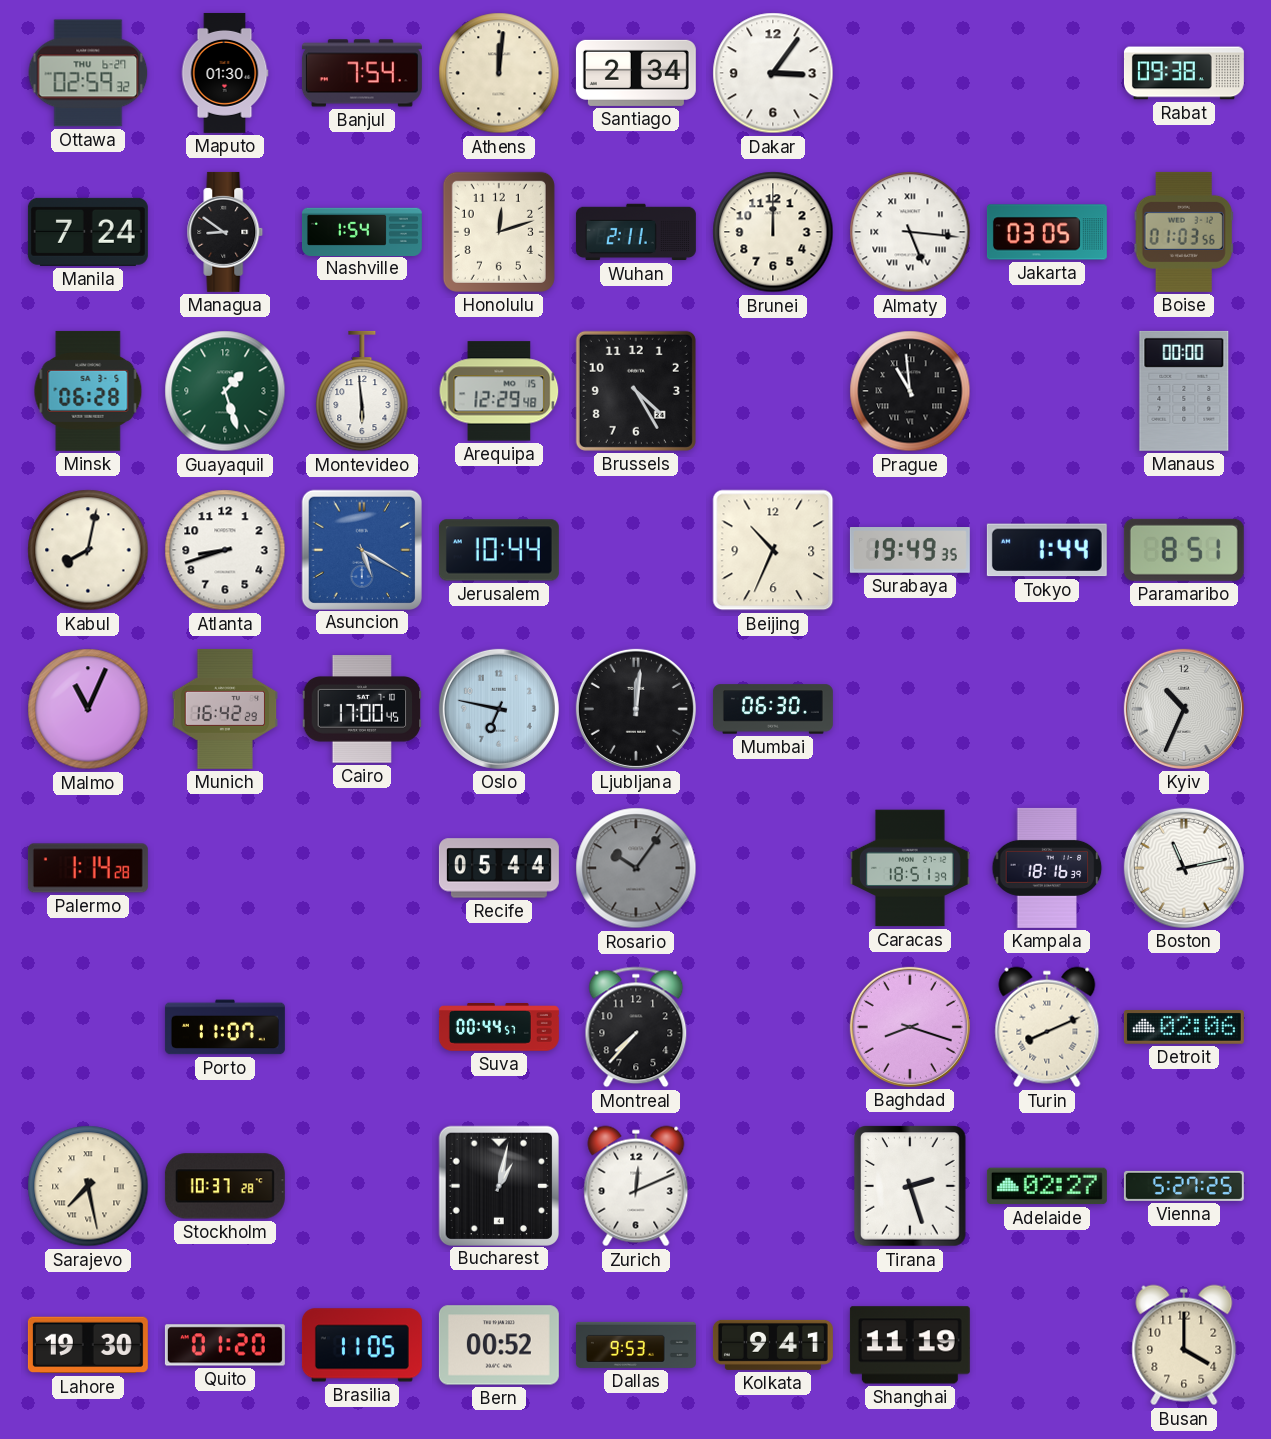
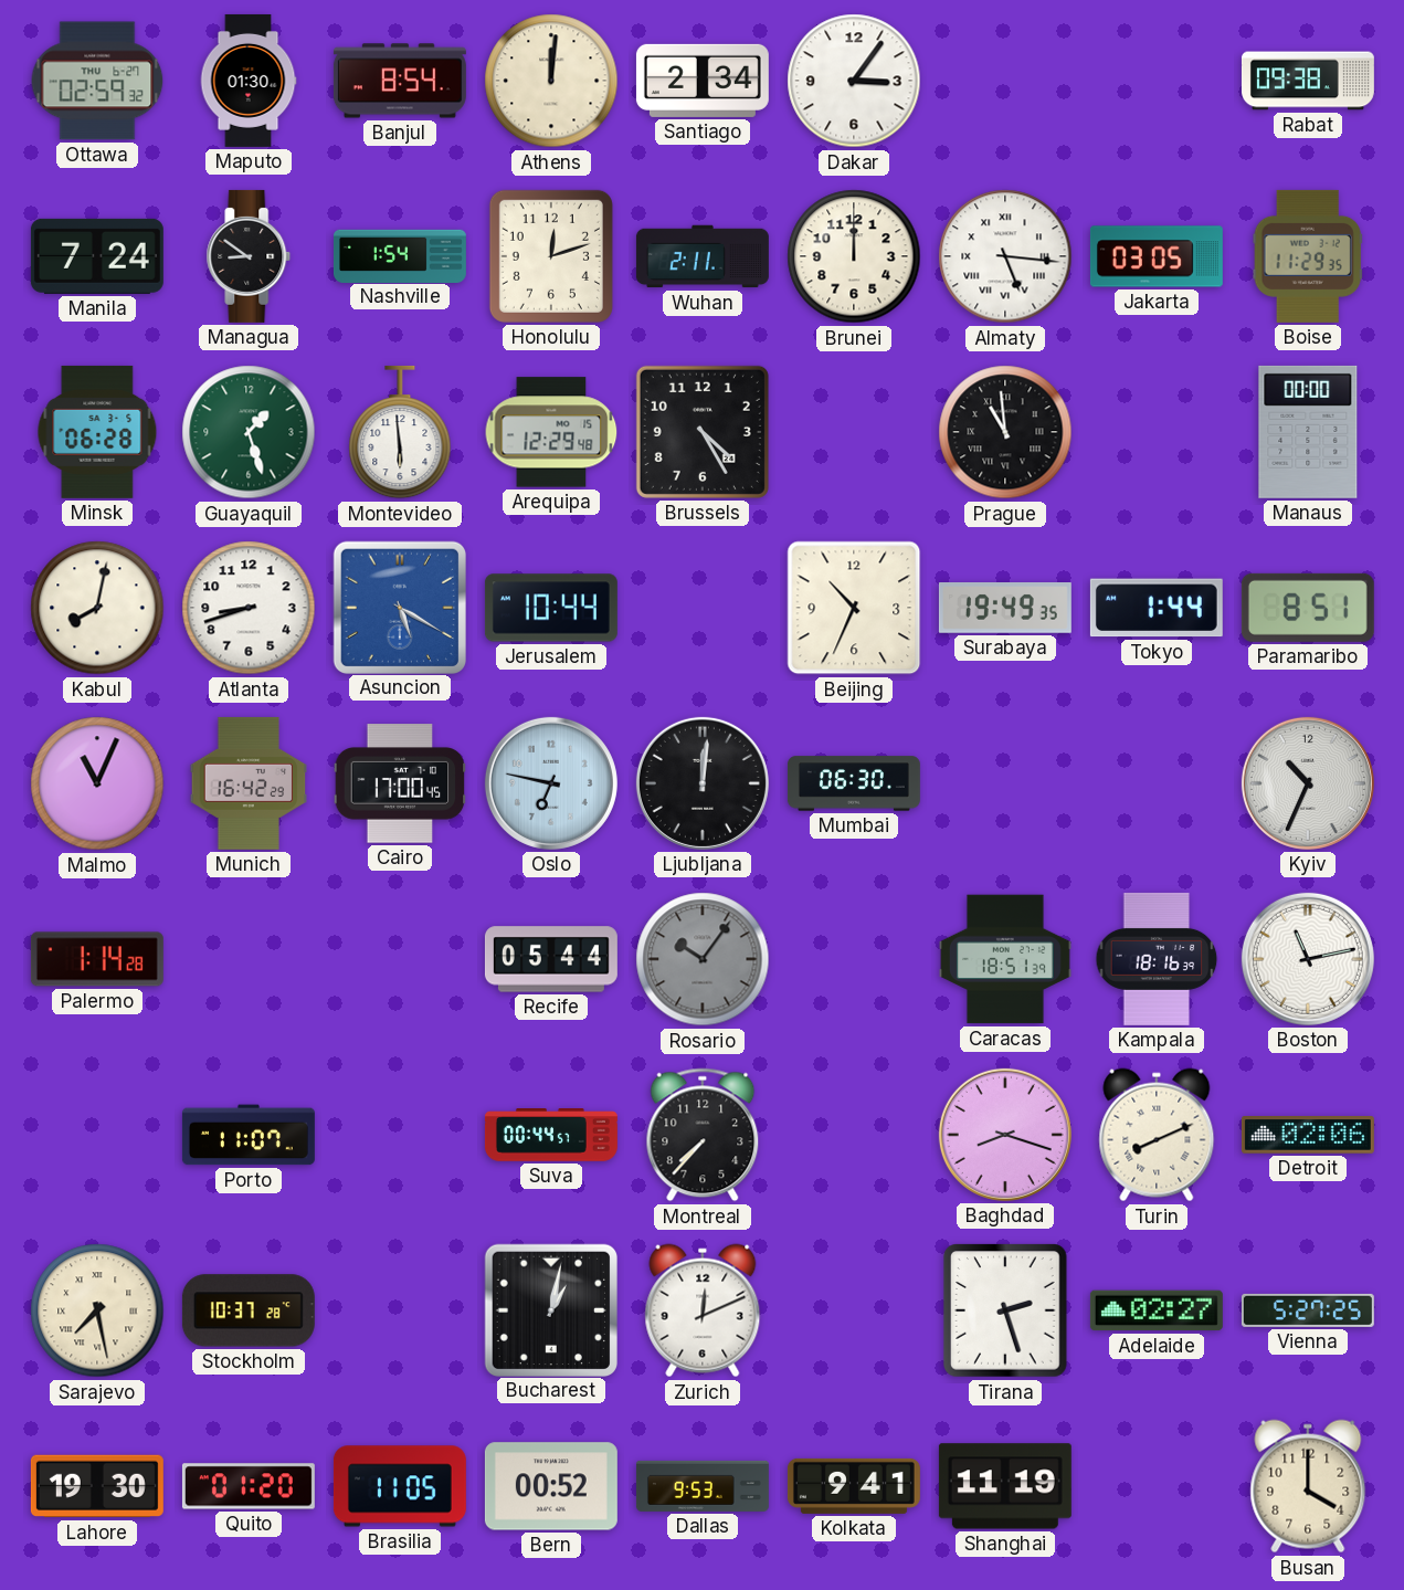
Banjul: 7:54 -> 8:54
Boise: 01:03 -> 11:29
